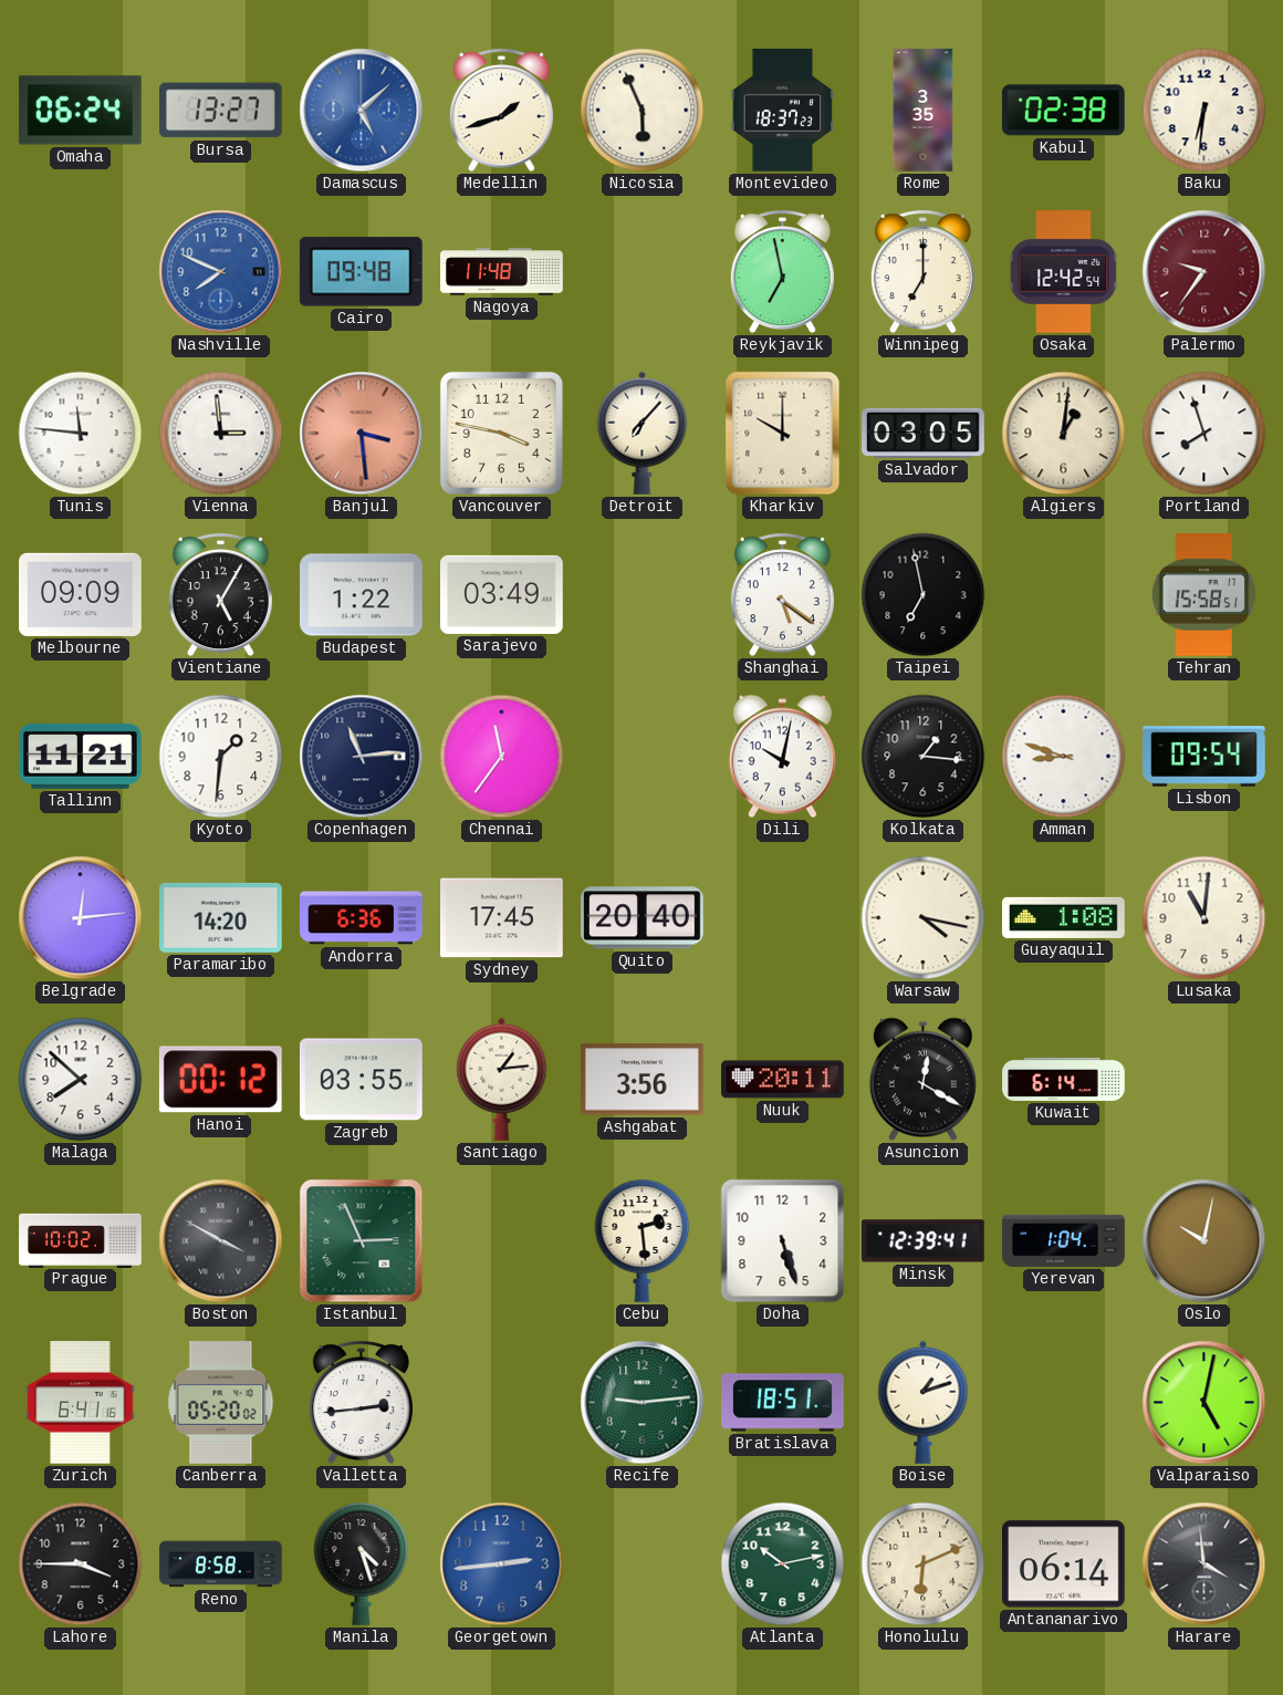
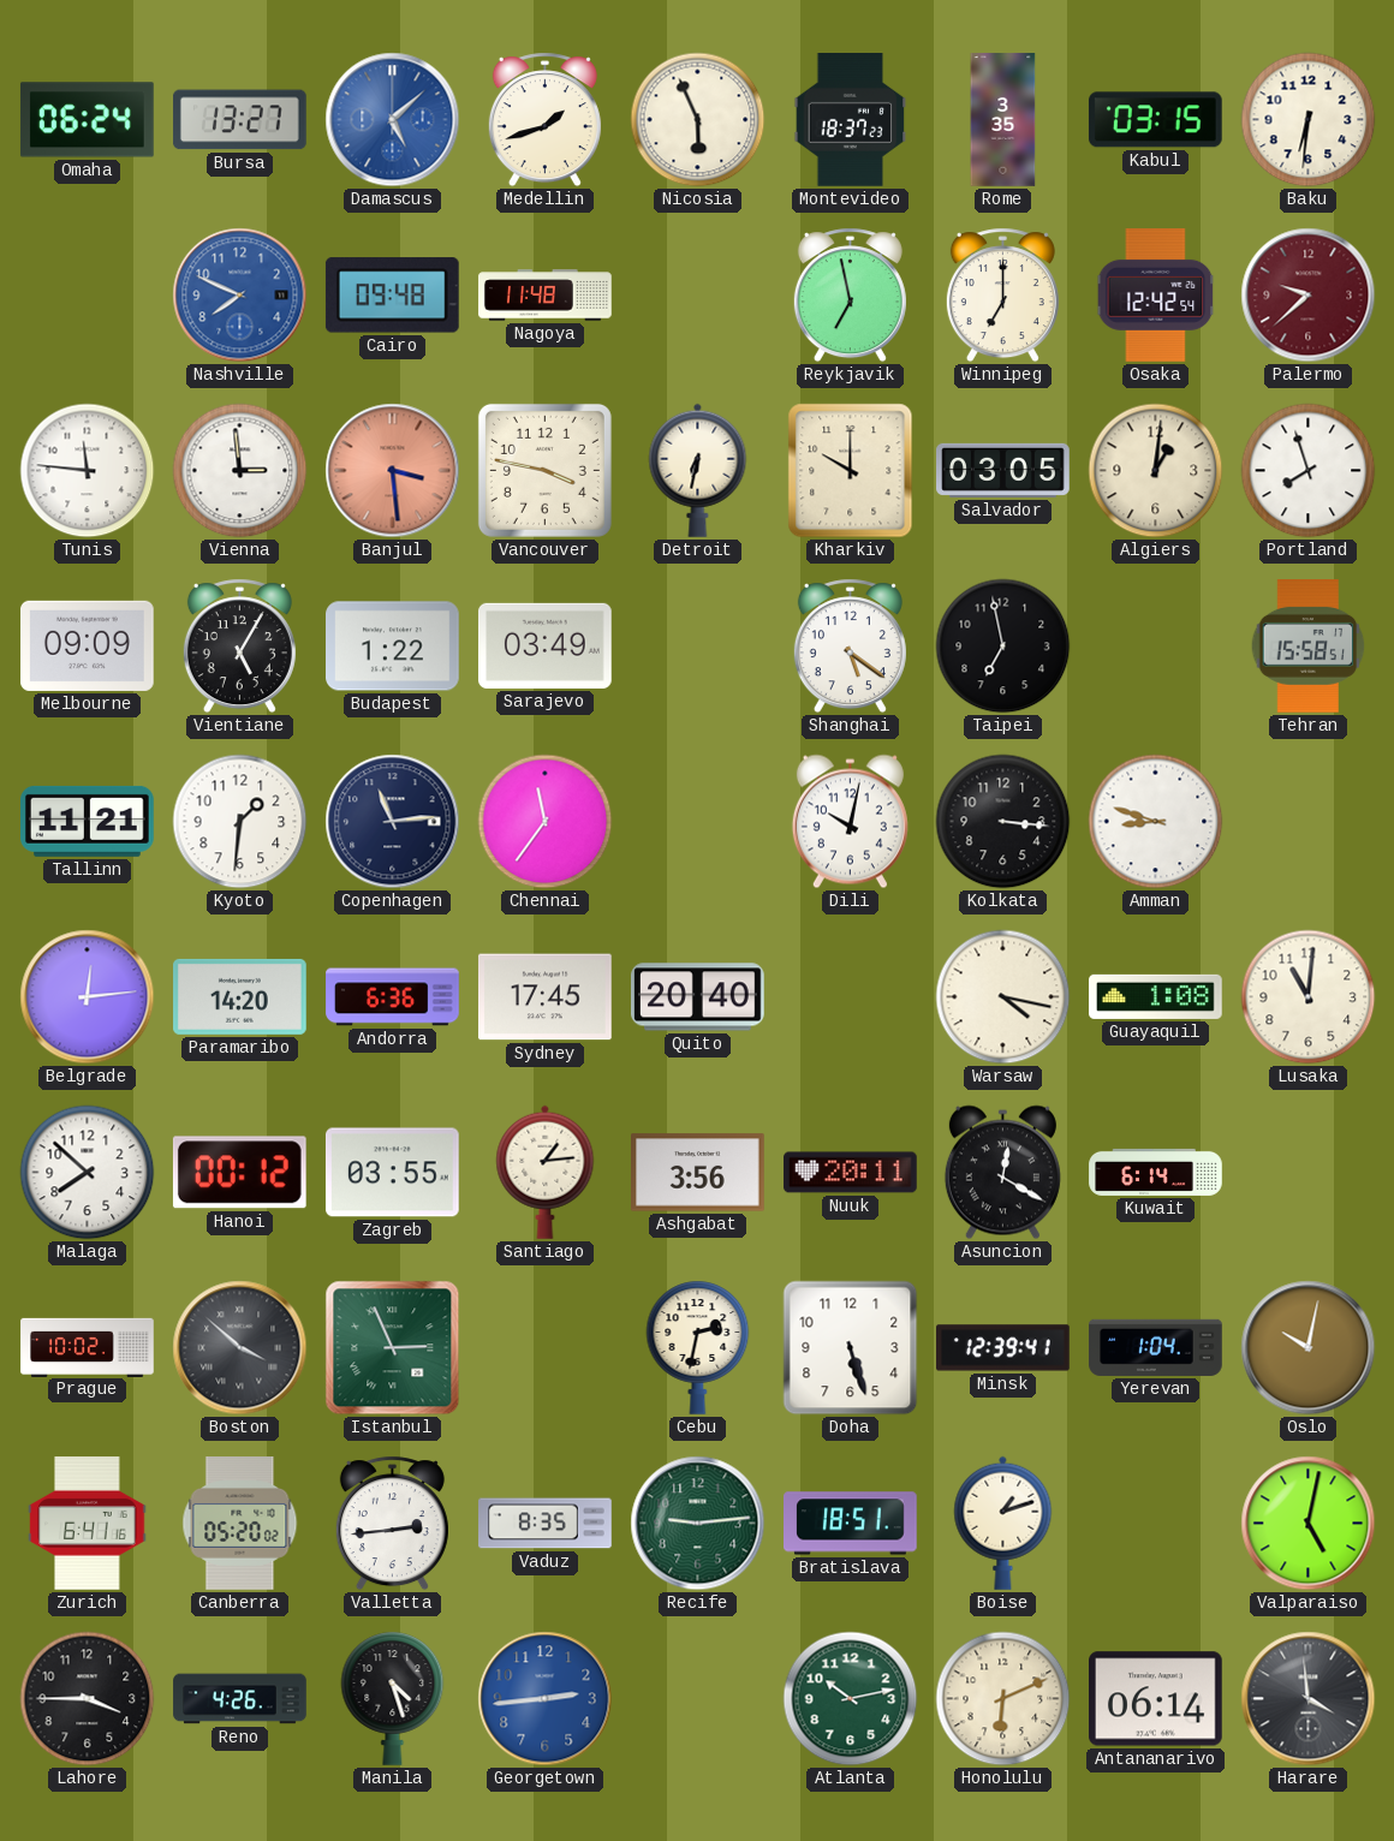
Kabul: 02:38 -> 03:15
Palermo: 9:36 -> 9:38
Detroit: 7:07 -> 6:32
Kolkata: 1:16 -> 3:16
Lisbon: 09:54 -> none
Boston: 3:50 -> 3:52
Cebu: 2:29 -> 2:32
Vaduz: none -> 8:35
Reno: 8:58 -> 4:26
